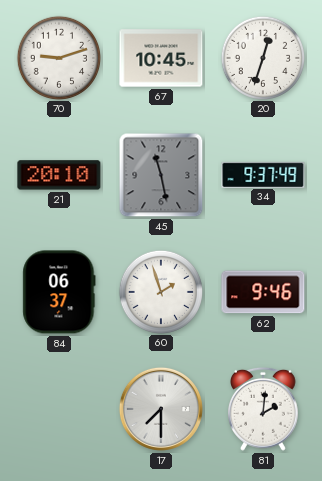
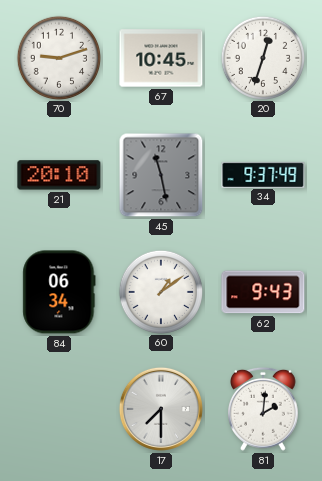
84: 06:37 -> 06:34
60: 1:57 -> 1:09
62: 9:46 -> 9:43
